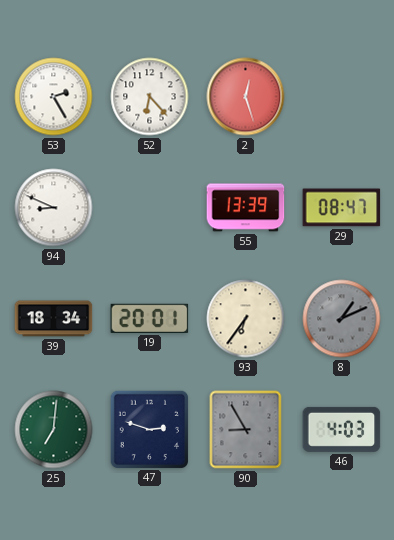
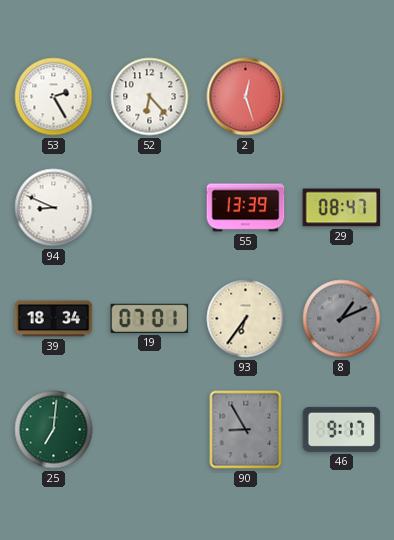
19: 20:01 -> 07:01
47: 2:48 -> none
46: 4:03 -> 9:17
